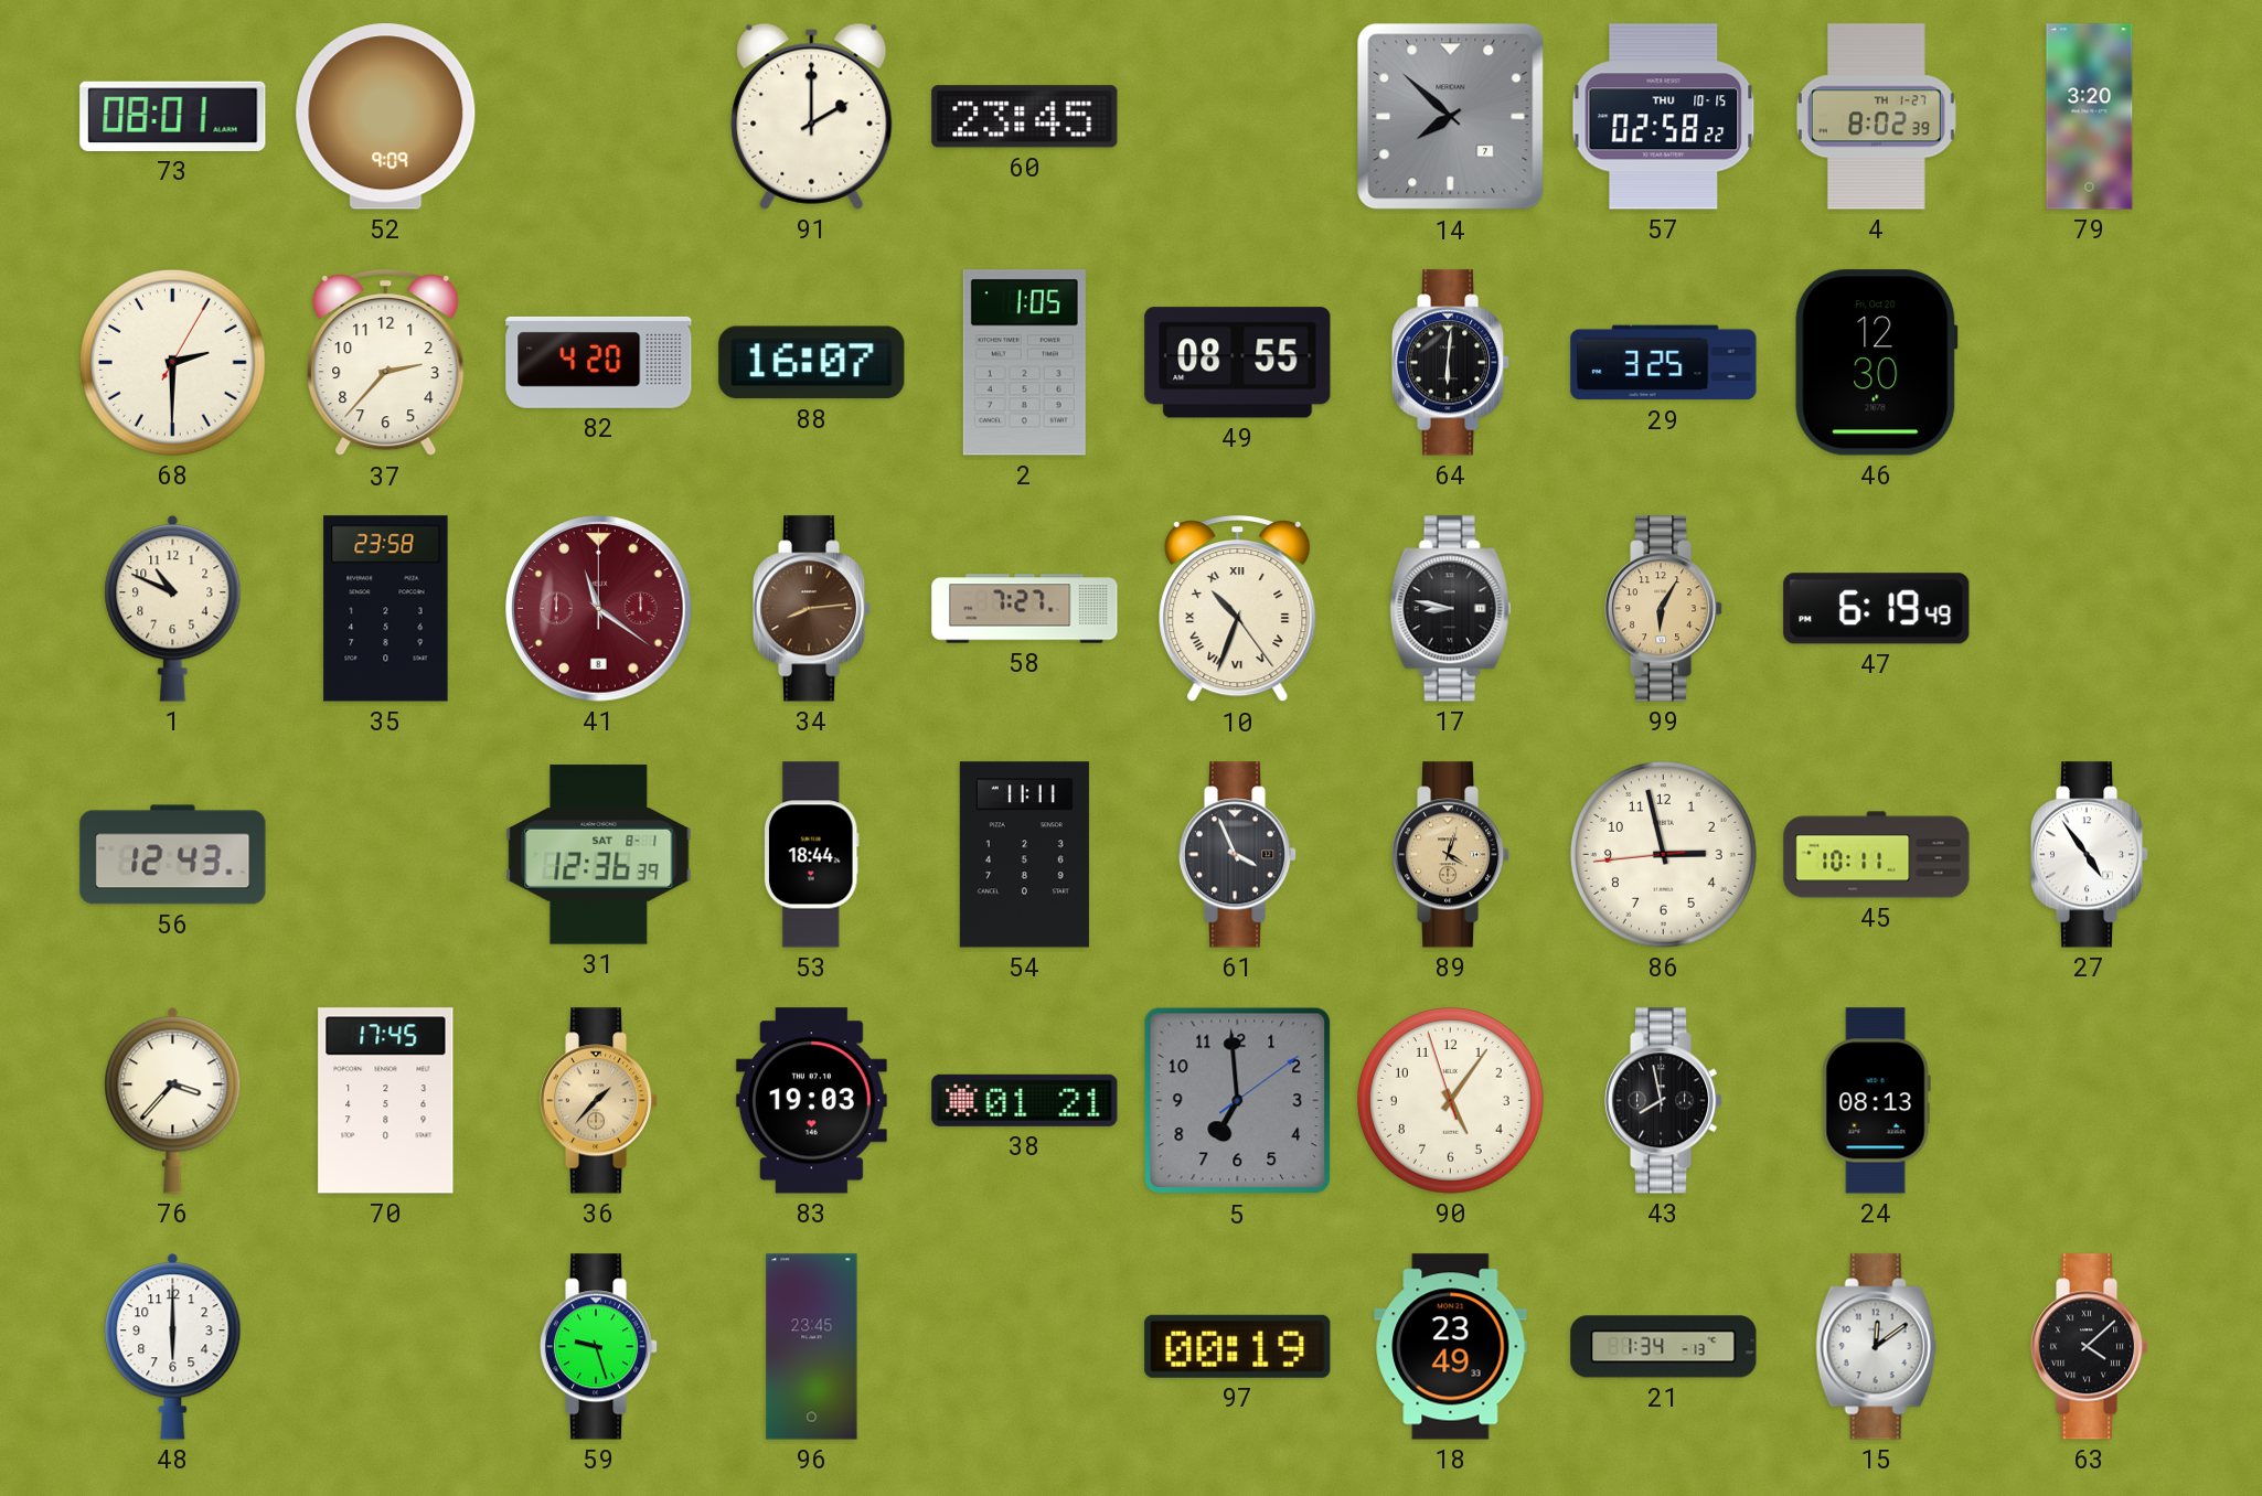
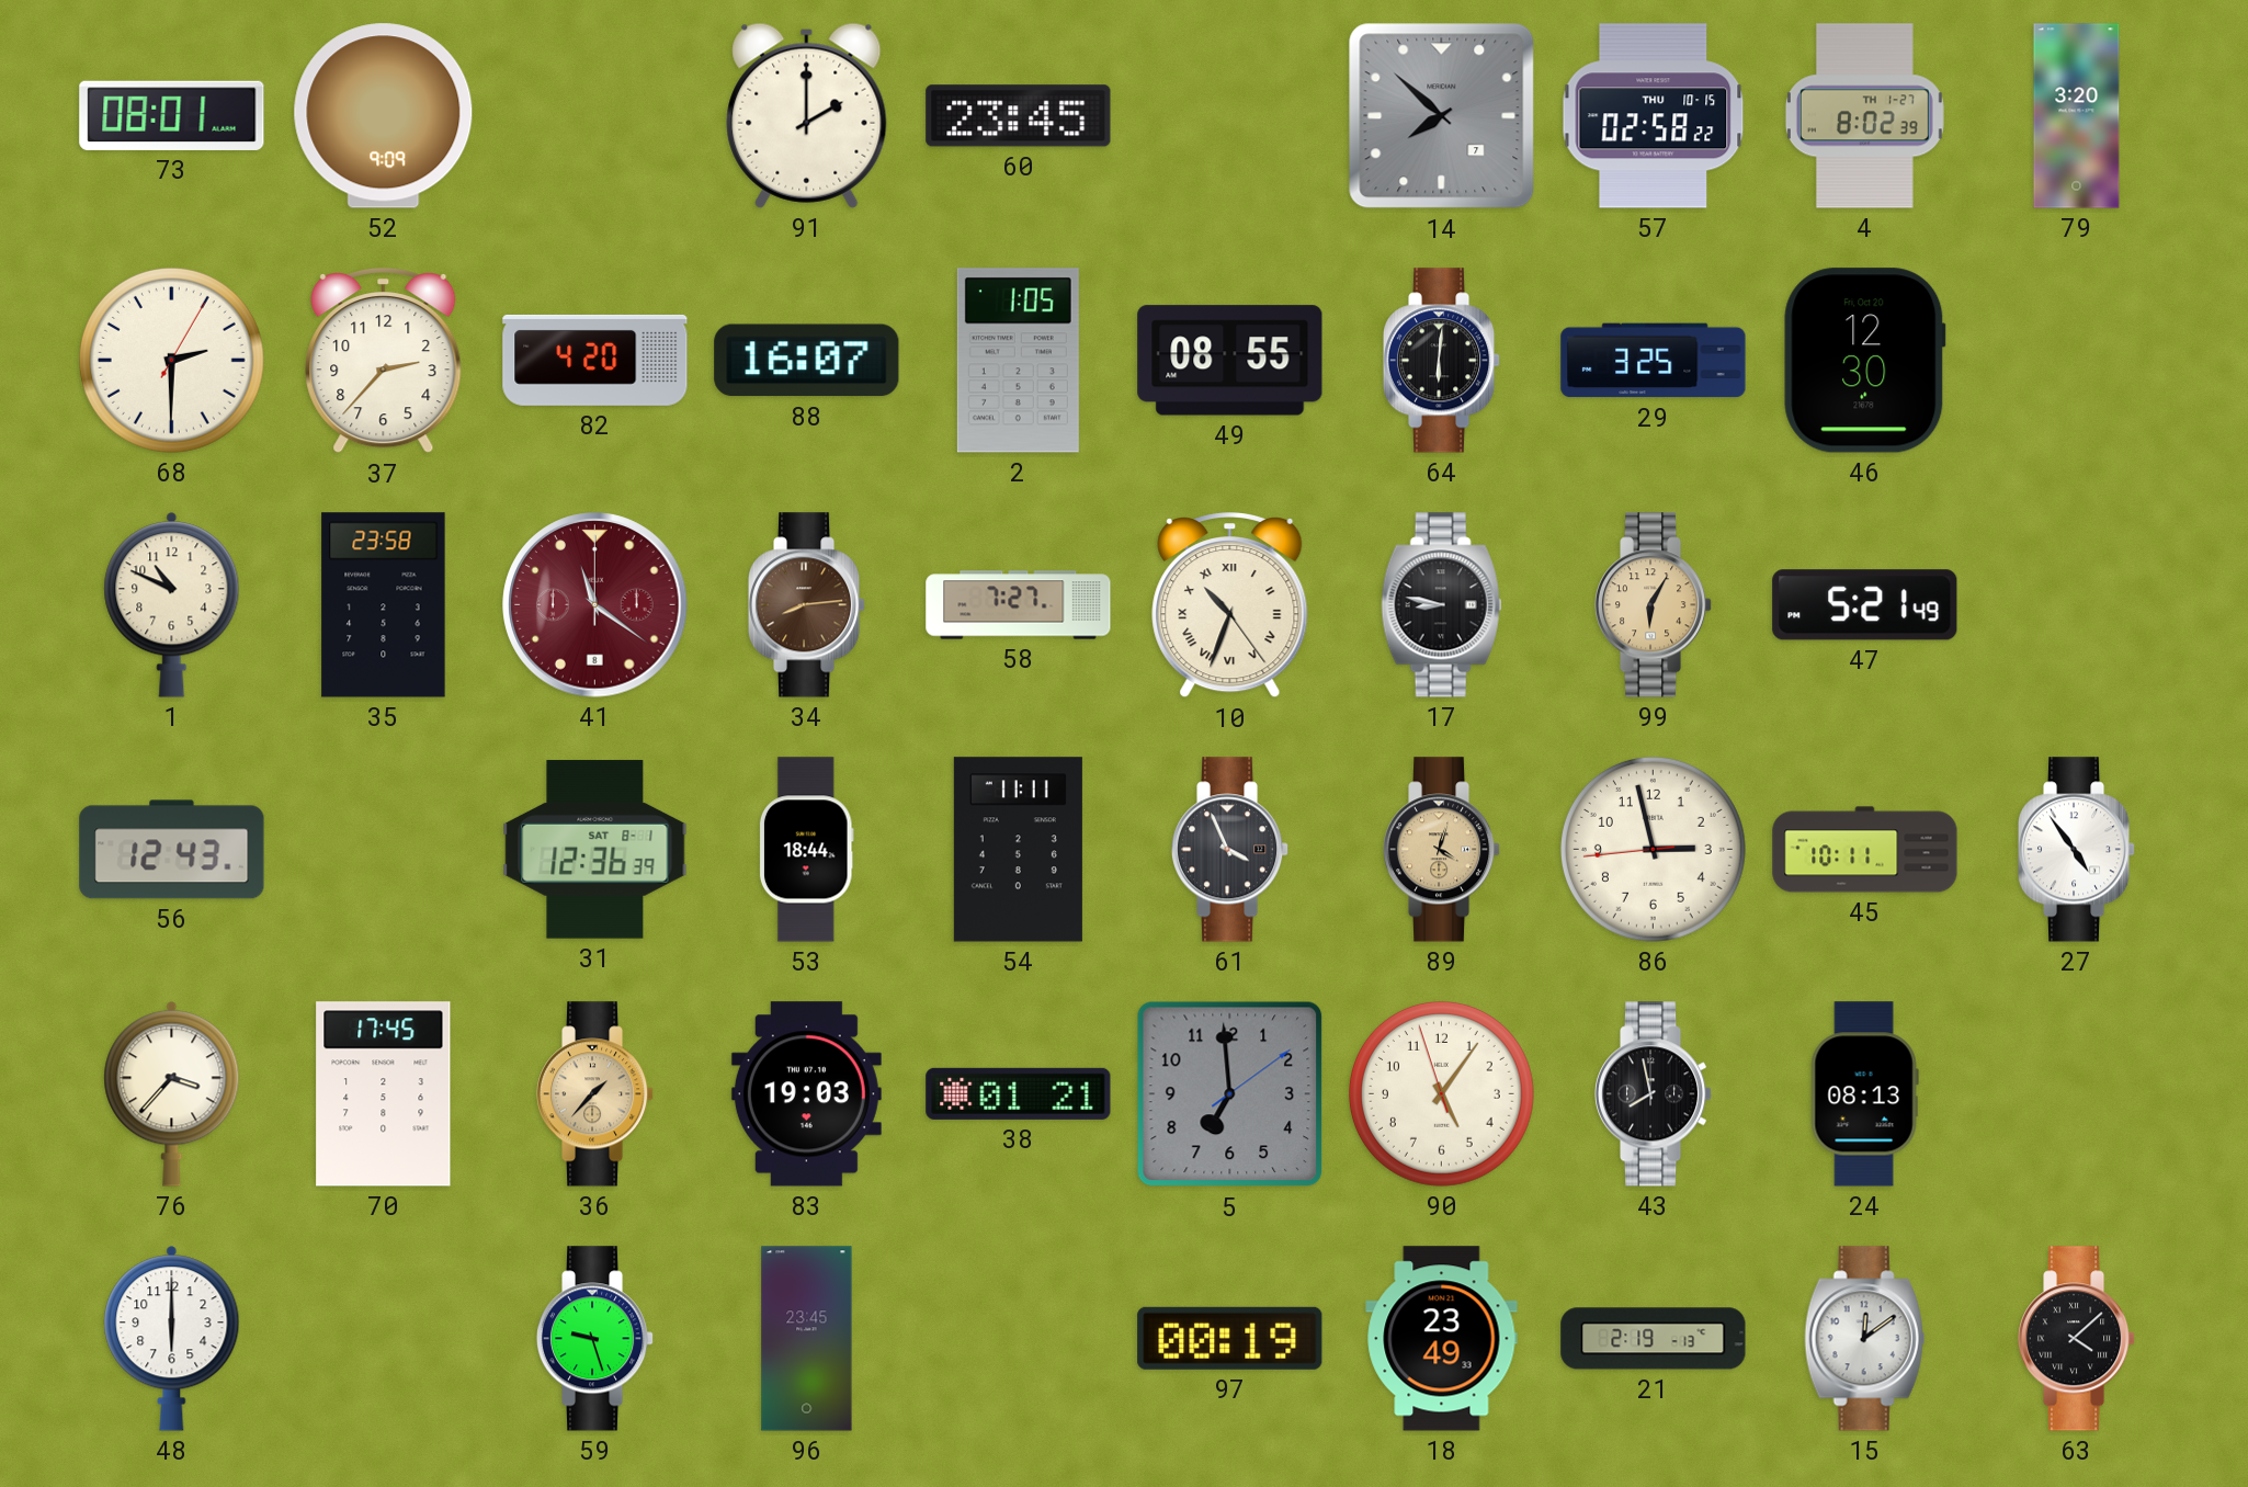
47: 6:19 -> 5:21
21: 1:34 -> 2:19
